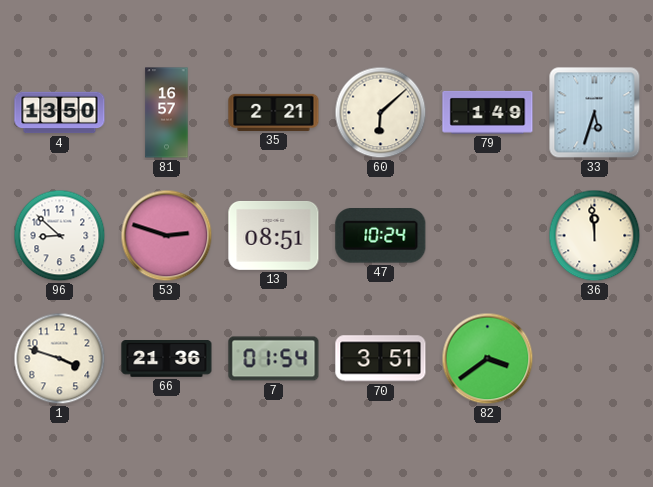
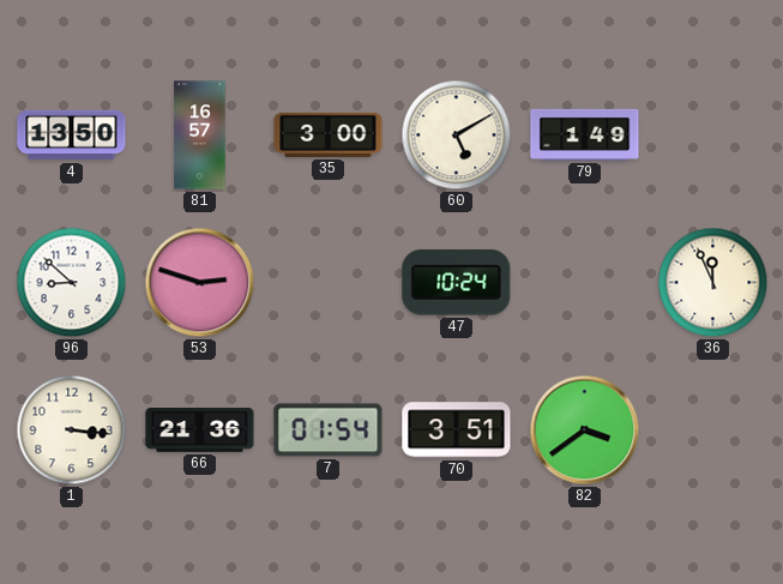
35: 2:21 -> 3:00
60: 6:08 -> 5:10
33: 5:33 -> none
13: 08:51 -> none
36: 11:59 -> 11:56
1: 3:48 -> 3:16
